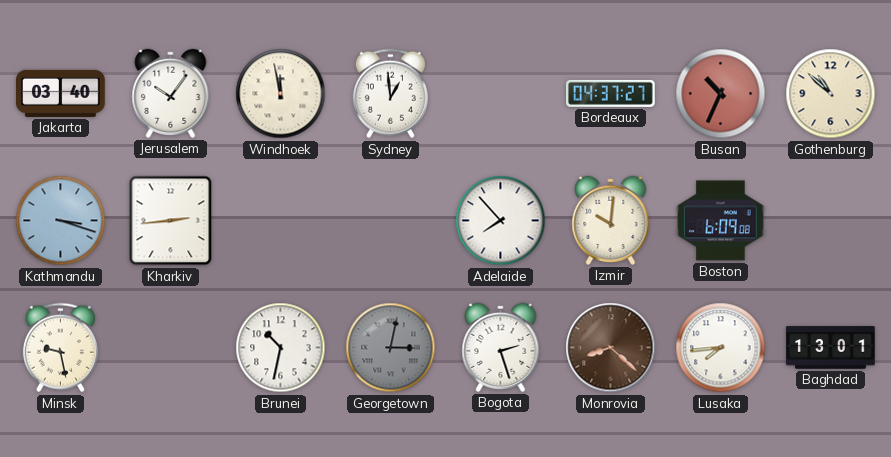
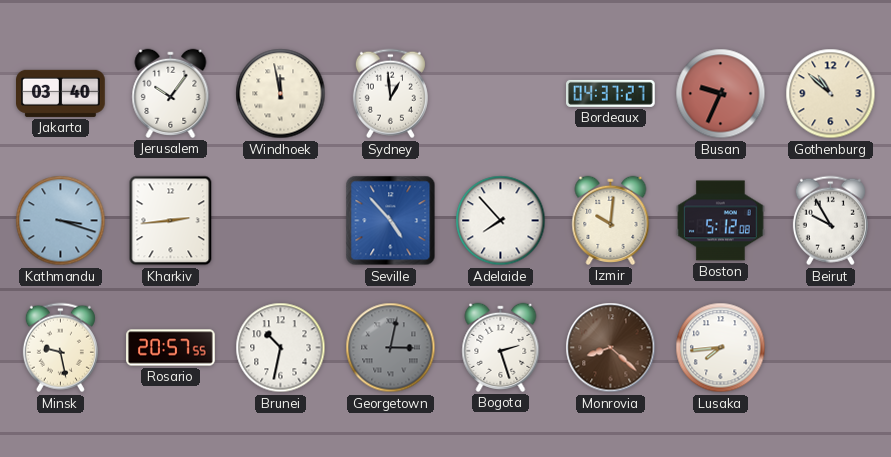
Busan: 10:34 -> 9:34
Seville: none -> 4:53
Boston: 6:09 -> 5:12
Beirut: none -> 9:55
Rosario: none -> 20:57
Baghdad: 13:01 -> none
